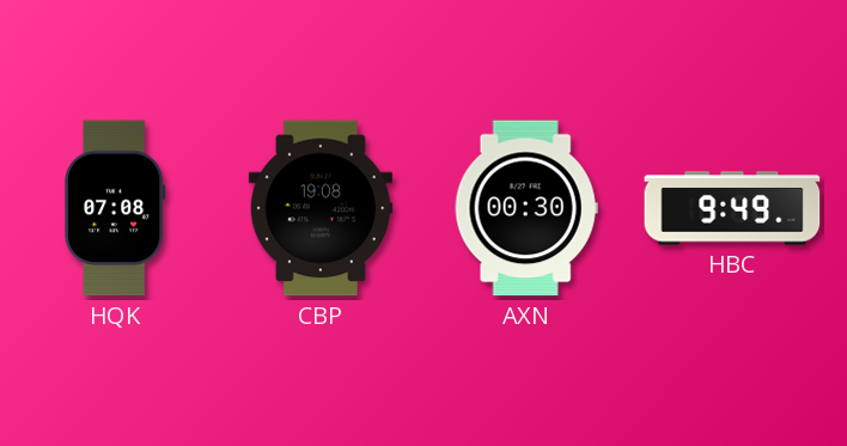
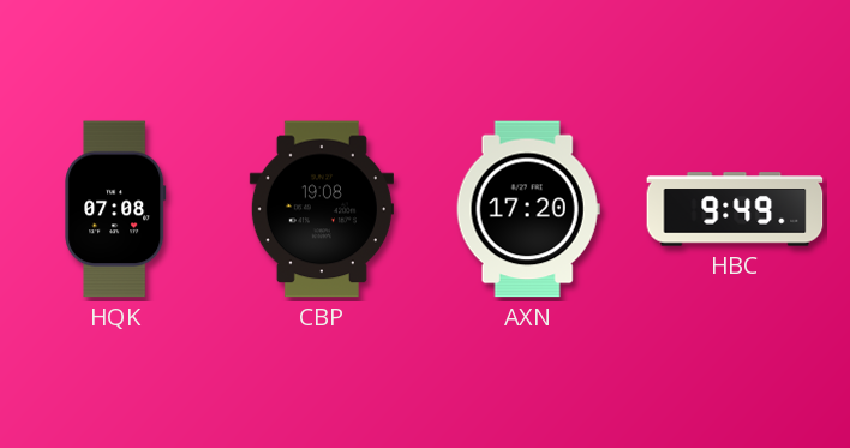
AXN: 00:30 -> 17:20
